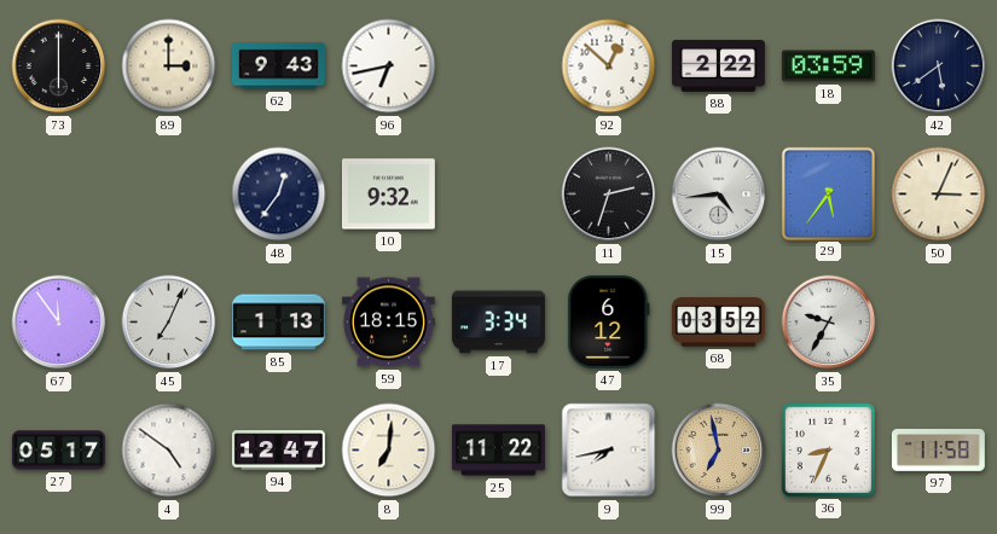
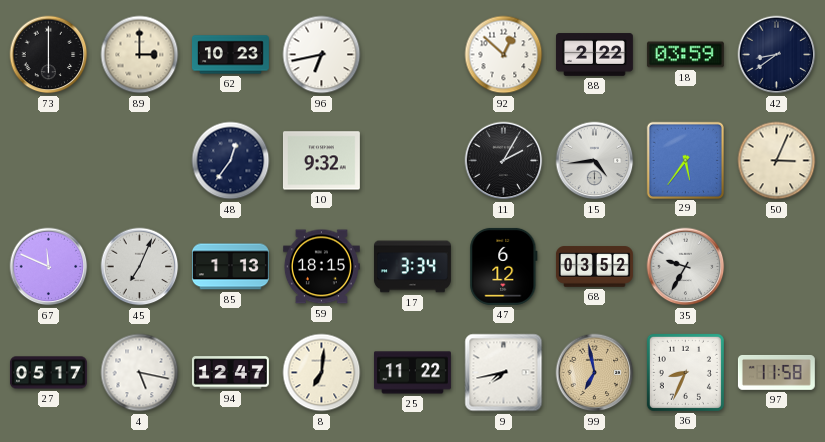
62: 9:43 -> 10:23
42: 5:39 -> 8:39
11: 2:33 -> 2:05
67: 11:54 -> 11:49
4: 4:51 -> 5:17
